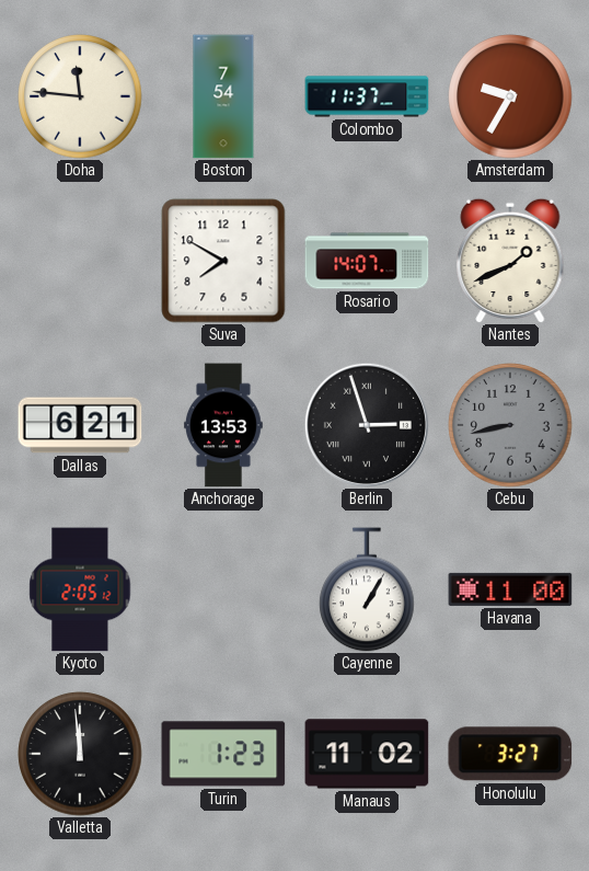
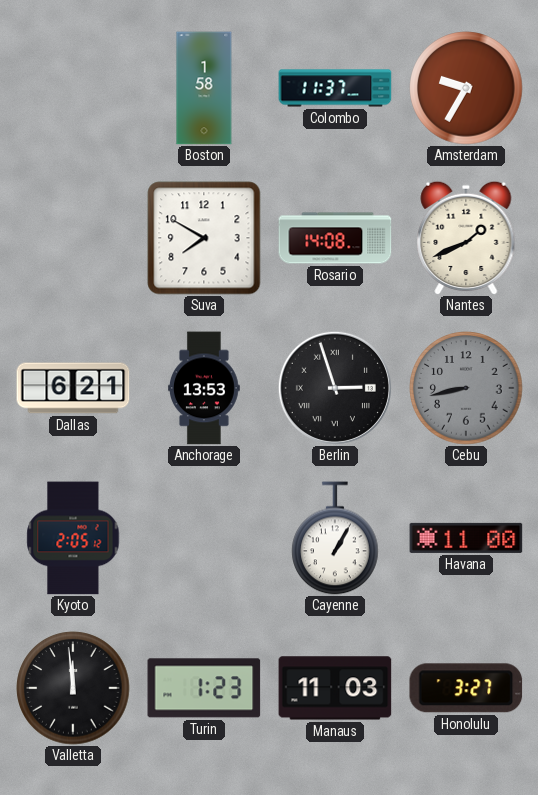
Doha: 11:46 -> none
Boston: 7:54 -> 1:58
Rosario: 14:07 -> 14:08
Manaus: 11:02 -> 11:03
